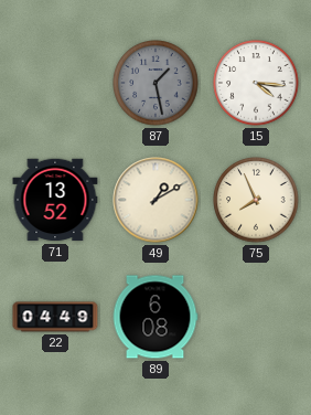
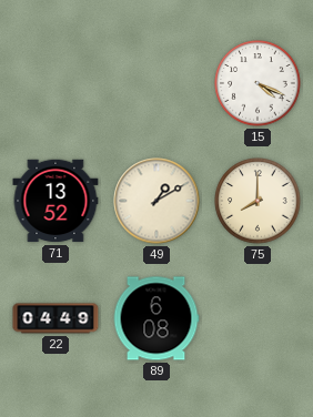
87: 1:28 -> none
15: 4:16 -> 4:19
75: 7:56 -> 8:00
